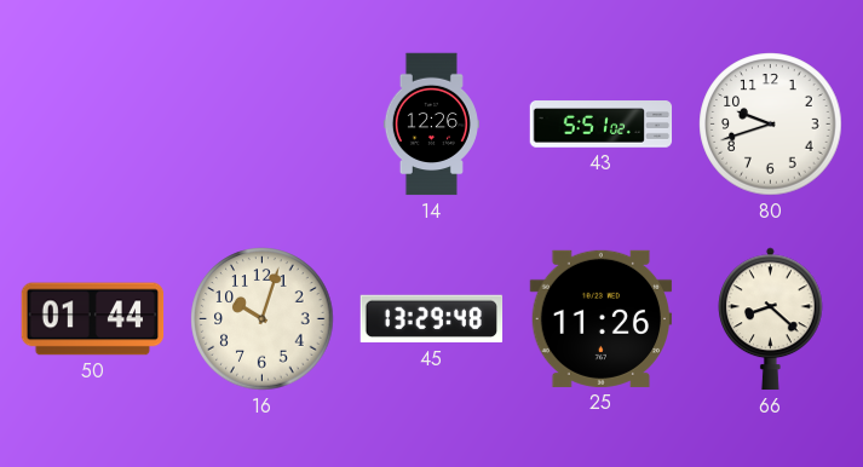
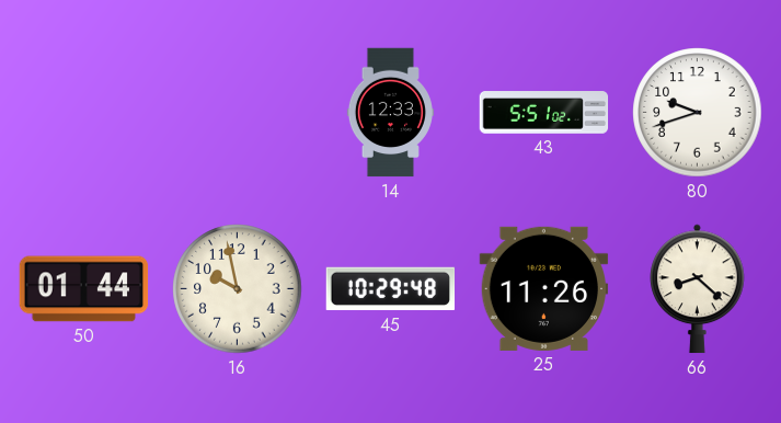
14: 12:26 -> 12:33
16: 10:03 -> 9:58
45: 13:29 -> 10:29
